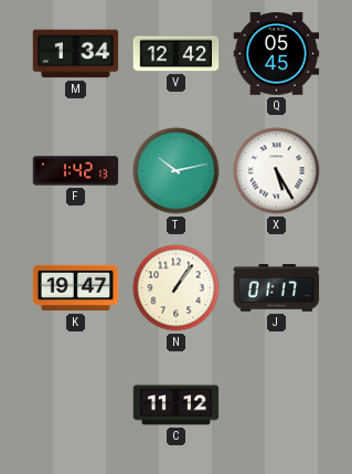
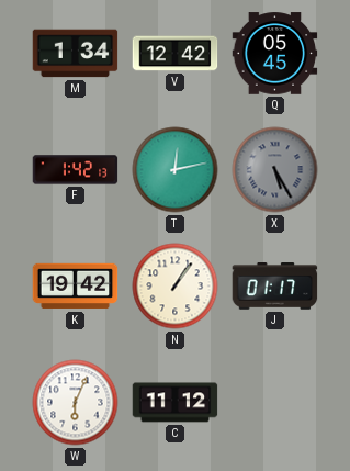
T: 10:13 -> 12:13
X dial: white -> grey
K: 19:47 -> 19:42
W: none -> 6:04
